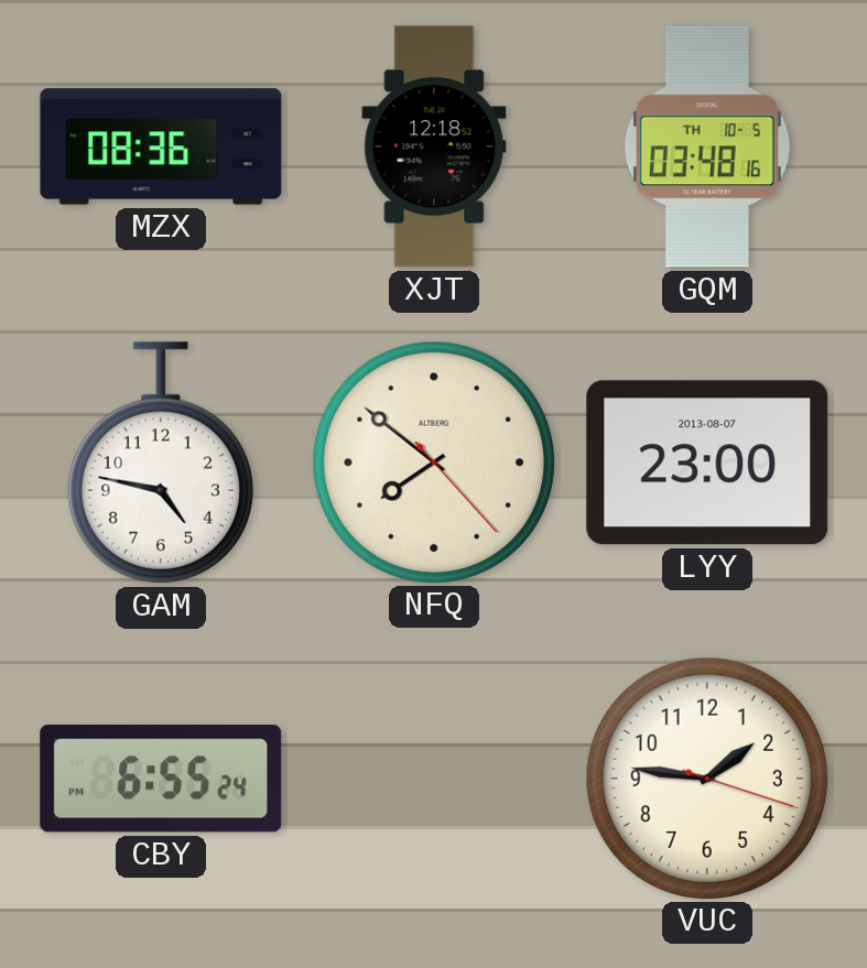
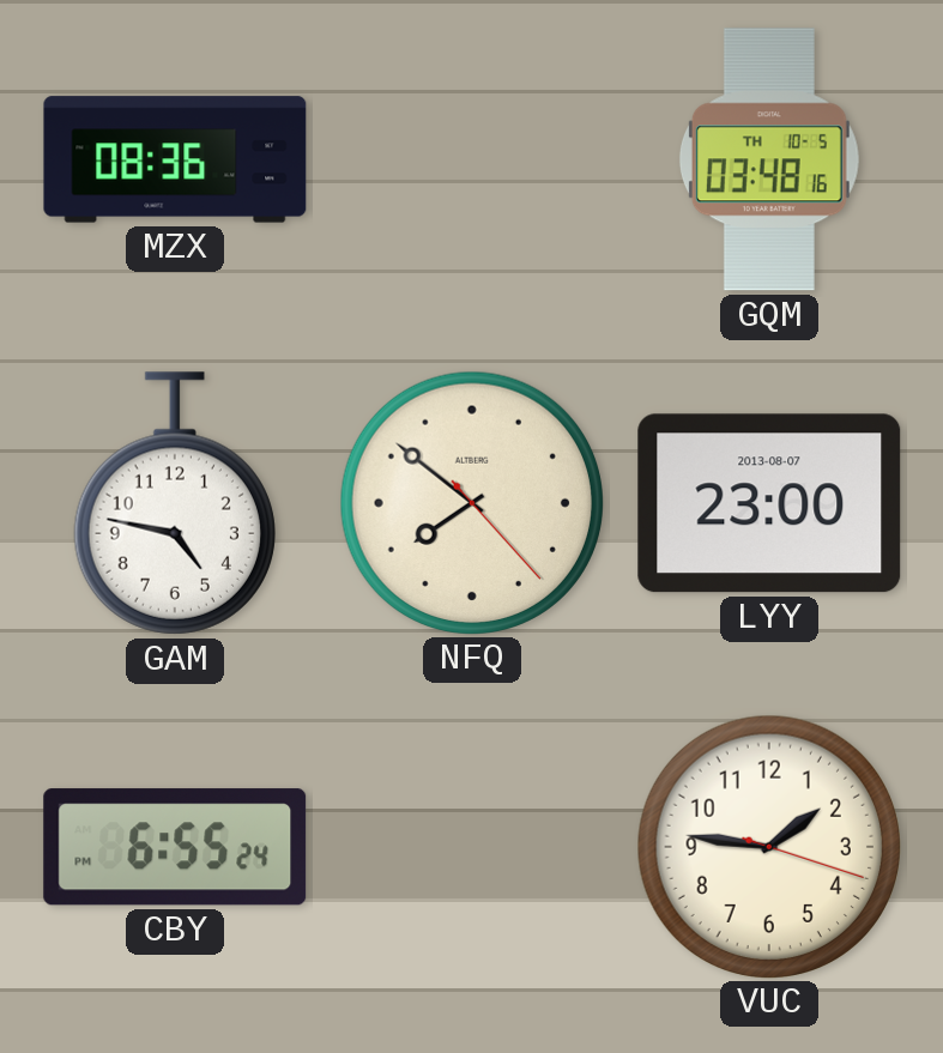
XJT: 12:18 -> none
